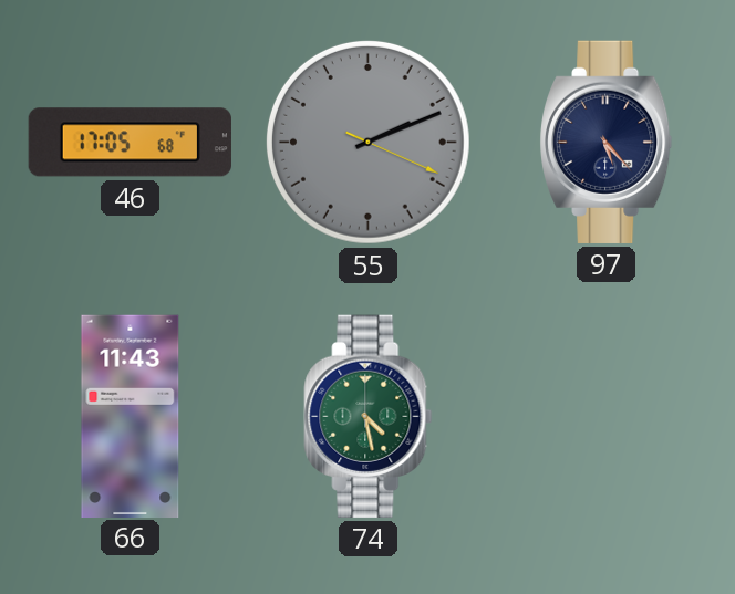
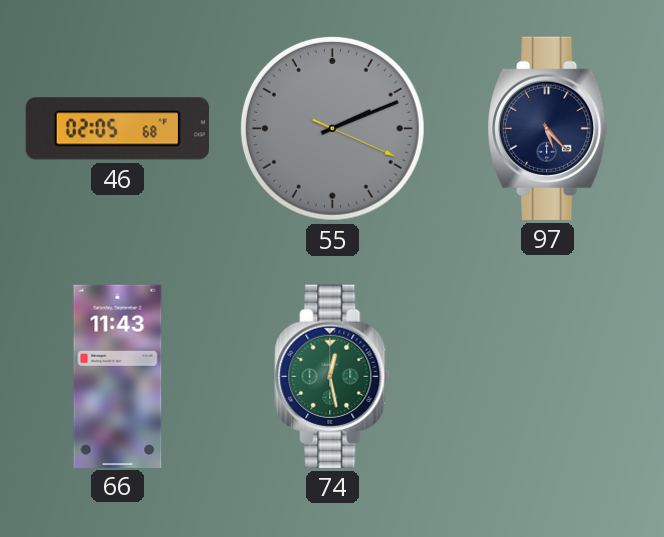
46: 17:05 -> 02:05
74: 4:28 -> 12:28
